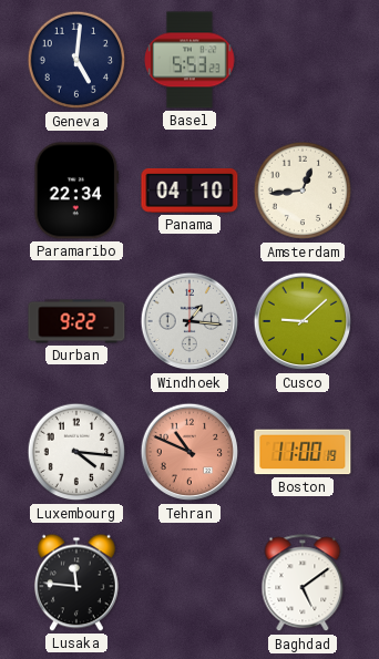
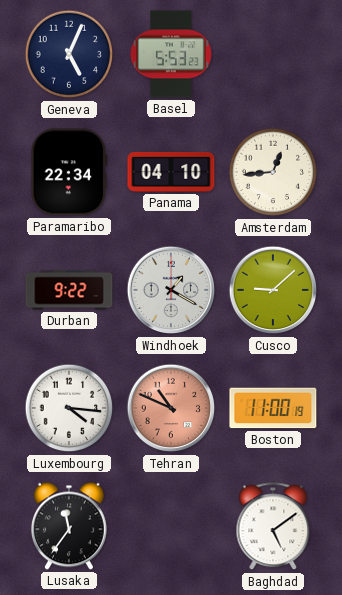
Geneva: 5:01 -> 5:04
Windhoek: 1:16 -> 1:20
Lusaka: 11:46 -> 11:36
